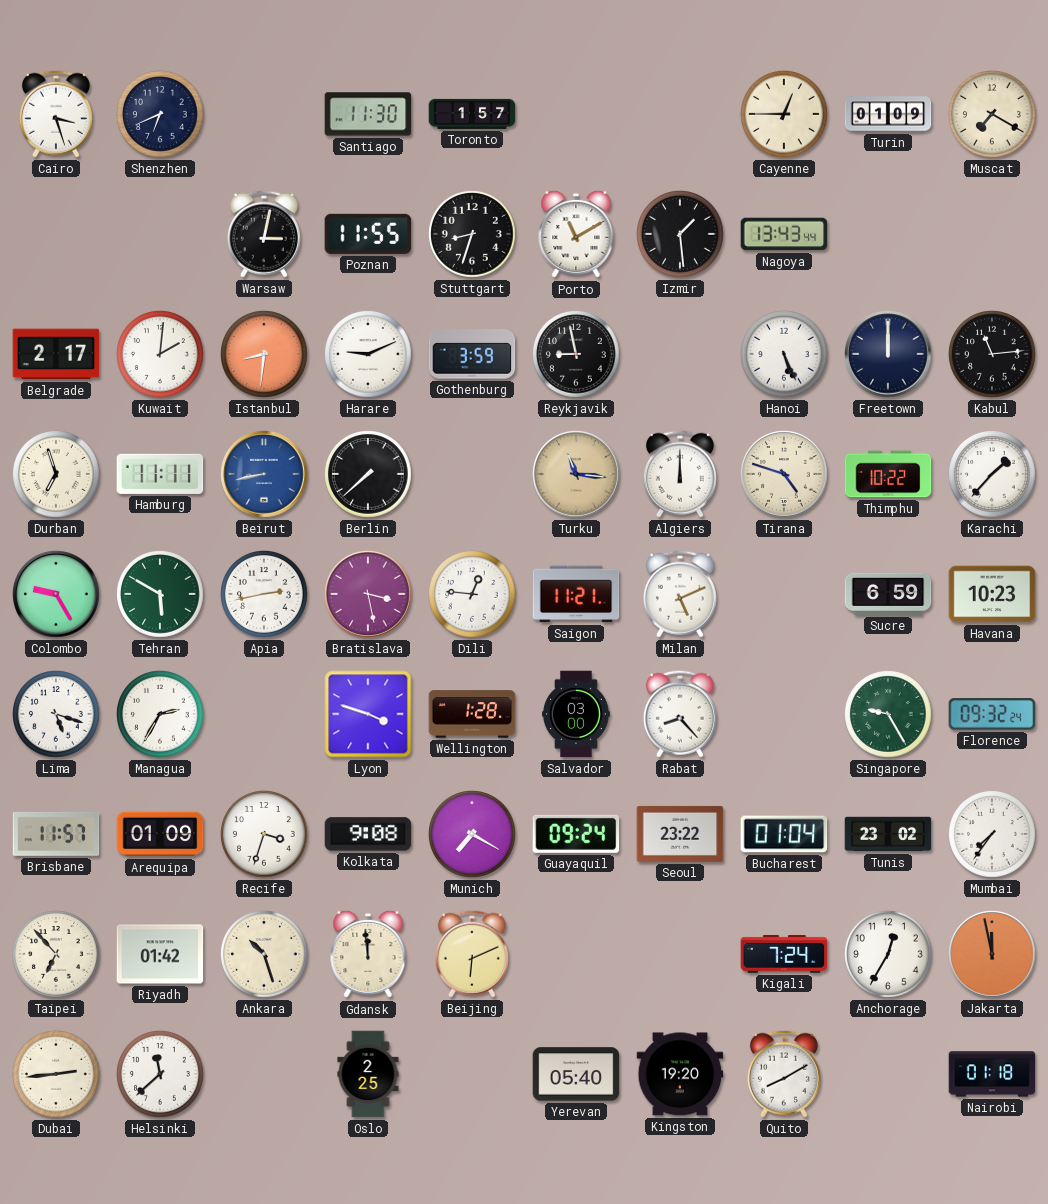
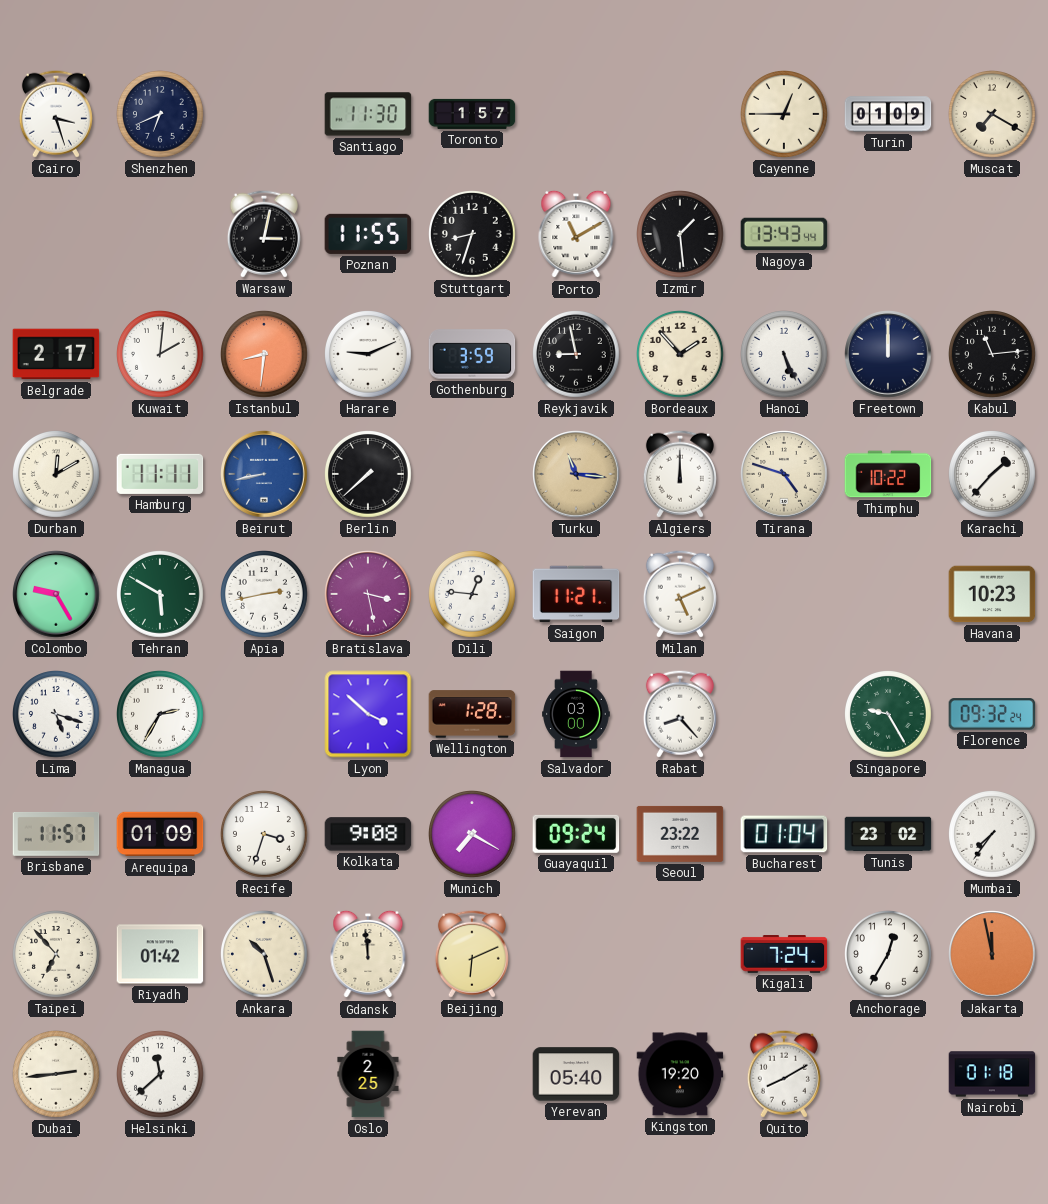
Bordeaux: none -> 1:53
Durban: 6:57 -> 12:10
Sucre: 6:59 -> none
Lyon: 3:48 -> 3:52
